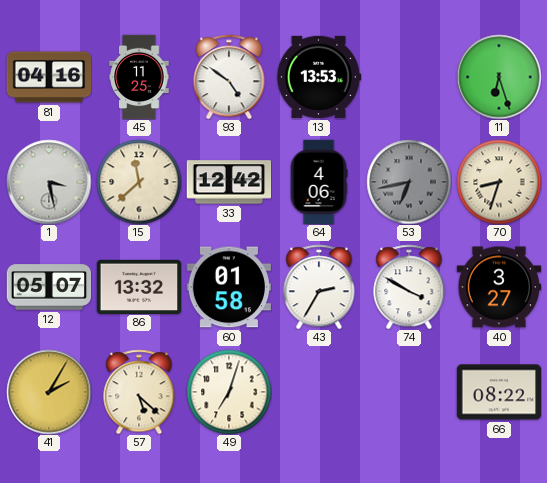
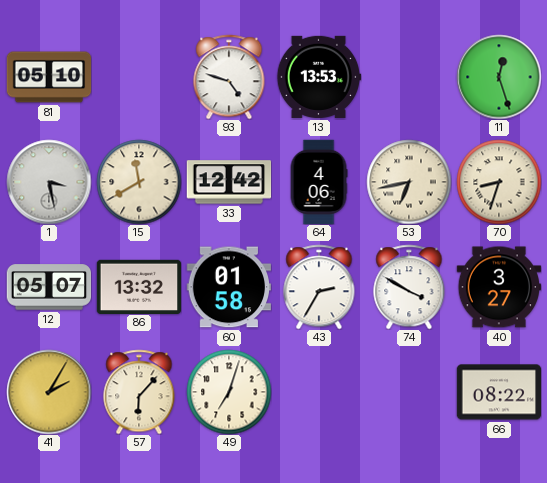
81: 04:16 -> 05:10
45: 11:25 -> none
93: 4:51 -> 4:48
11: 6:27 -> 12:27
15: 11:38 -> 11:40
53 dial: grey -> cream
57: 5:22 -> 6:07
